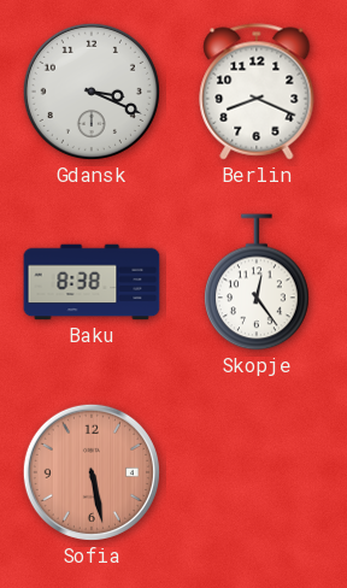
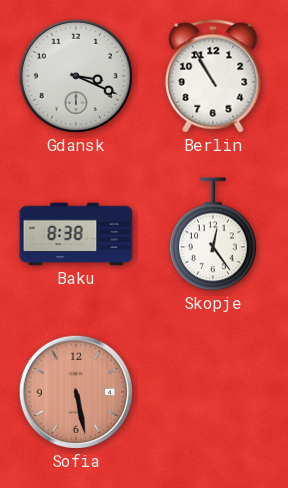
Berlin: 8:19 -> 10:55
